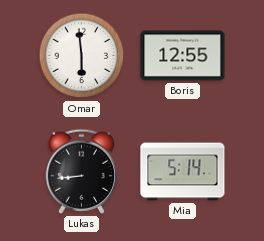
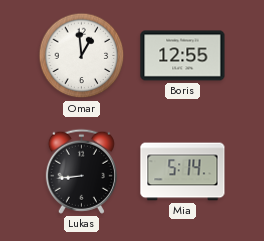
Omar: 5:59 -> 12:59
